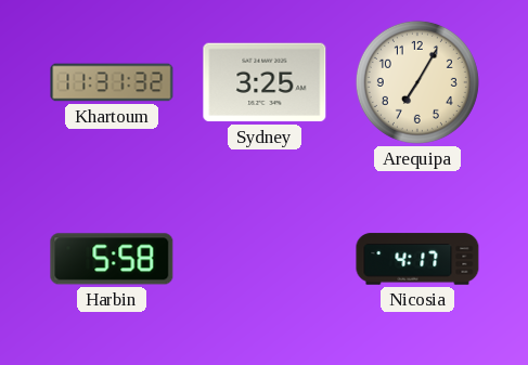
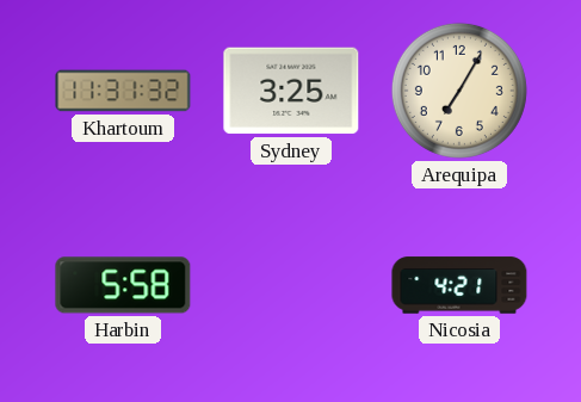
Nicosia: 4:17 -> 4:21
